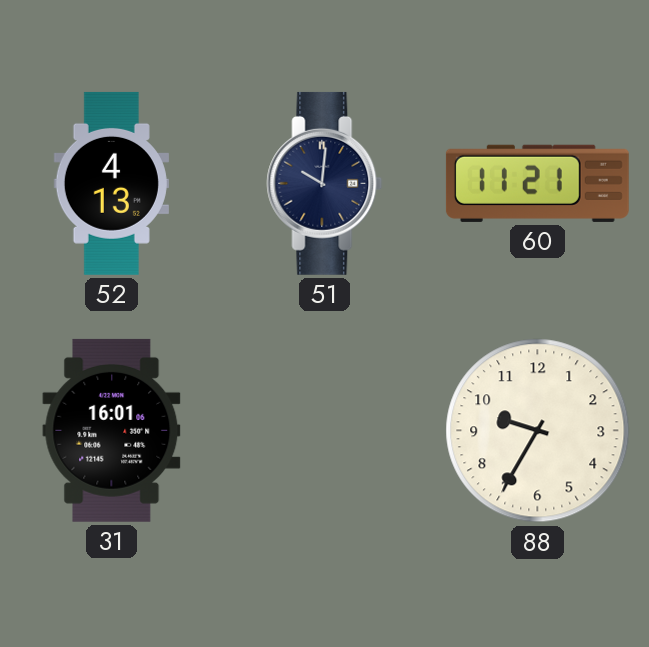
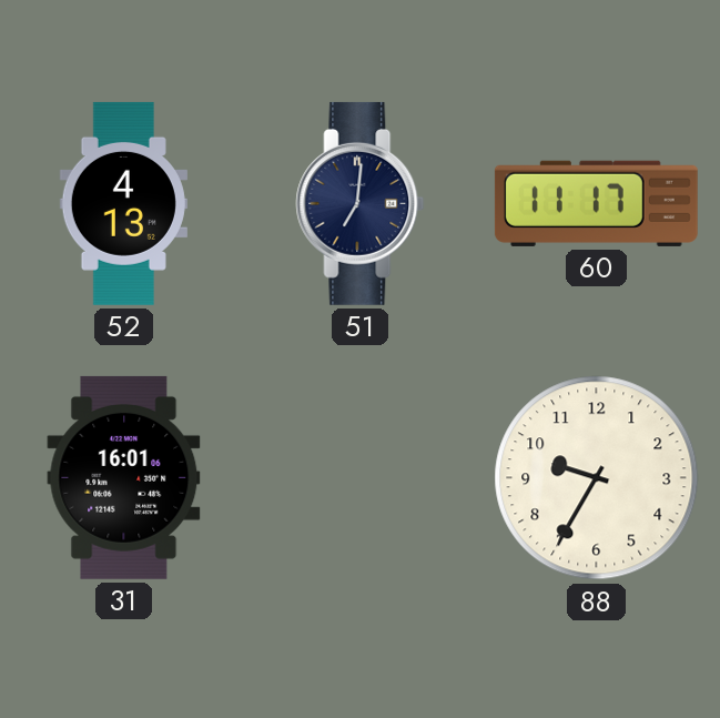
51: 10:01 -> 7:01
60: 11:21 -> 11:17
